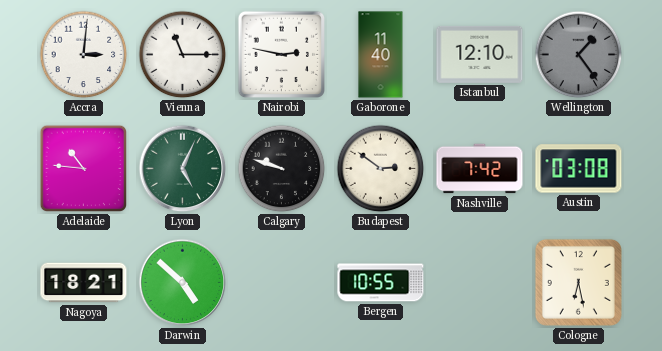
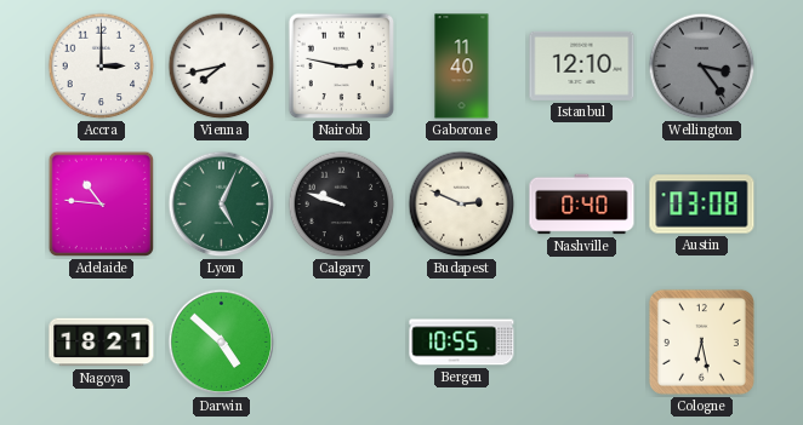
Accra: 3:01 -> 3:00
Vienna: 11:15 -> 7:43
Wellington: 1:24 -> 3:24
Budapest: 2:51 -> 2:49
Nashville: 7:42 -> 0:40
